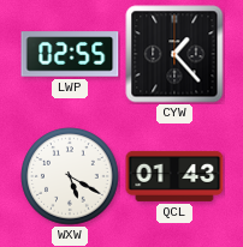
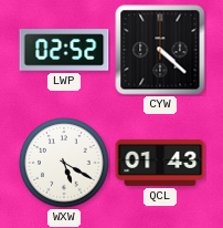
LWP: 02:55 -> 02:52
CYW: 1:23 -> 4:22
